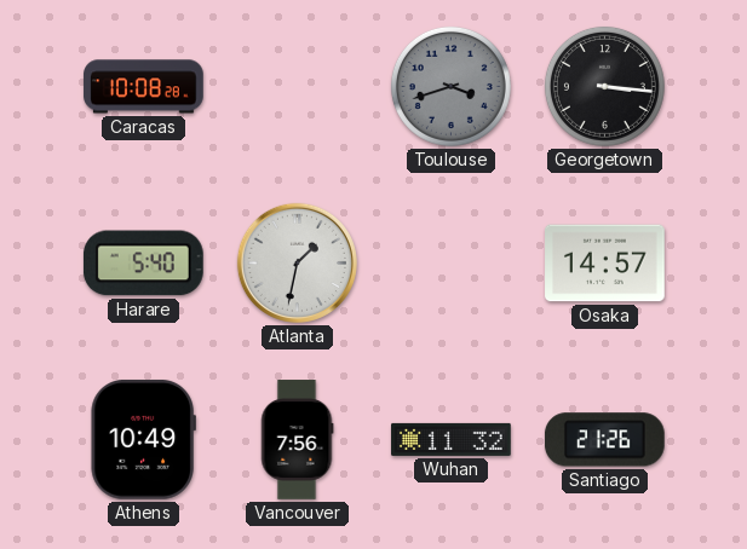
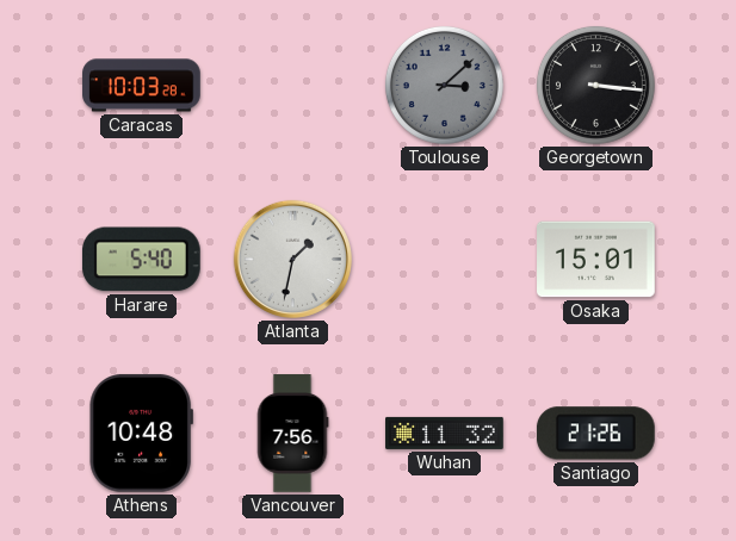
Caracas: 10:08 -> 10:03
Toulouse: 3:42 -> 3:08
Osaka: 14:57 -> 15:01
Athens: 10:49 -> 10:48
